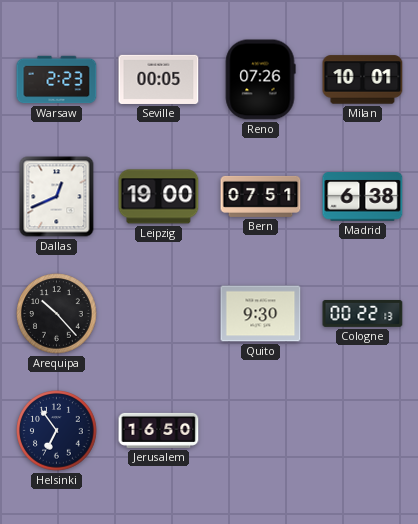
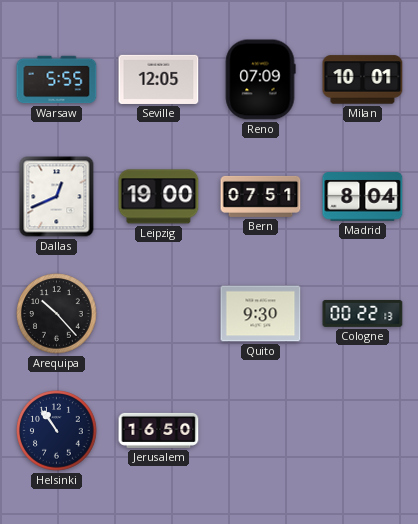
Warsaw: 2:23 -> 5:55
Seville: 00:05 -> 12:05
Reno: 07:26 -> 07:09
Madrid: 6:38 -> 8:04
Helsinki: 6:54 -> 10:54
